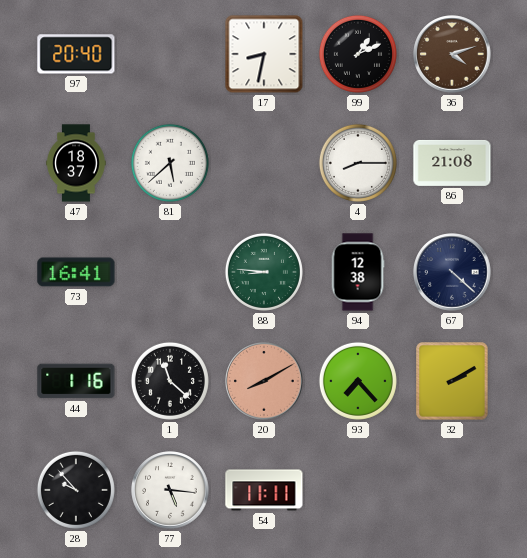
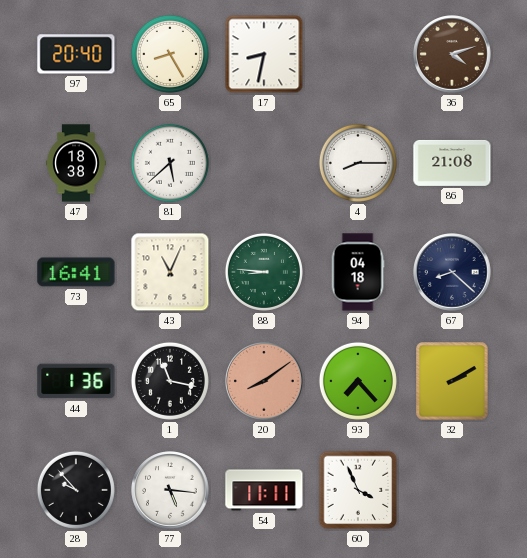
65: none -> 8:25
99: 1:11 -> none
47: 18:37 -> 18:38
43: none -> 11:04
94: 12:38 -> 04:18
67: 4:22 -> 8:22
44: 1:16 -> 1:36
1: 11:22 -> 11:17
20: 8:10 -> 8:09
60: none -> 3:56
